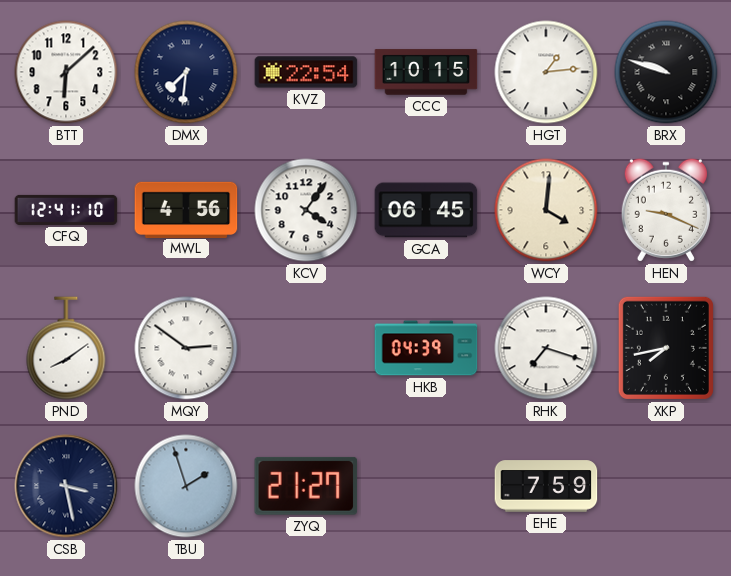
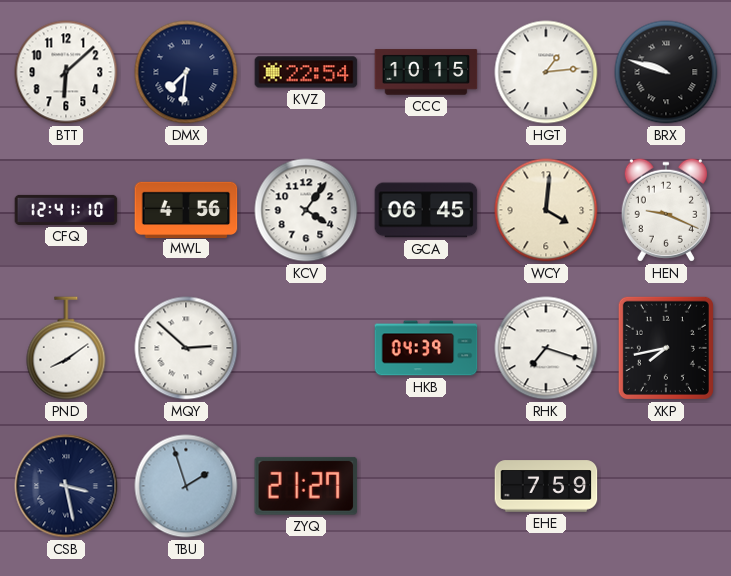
MQY: 2:51 -> 2:52
